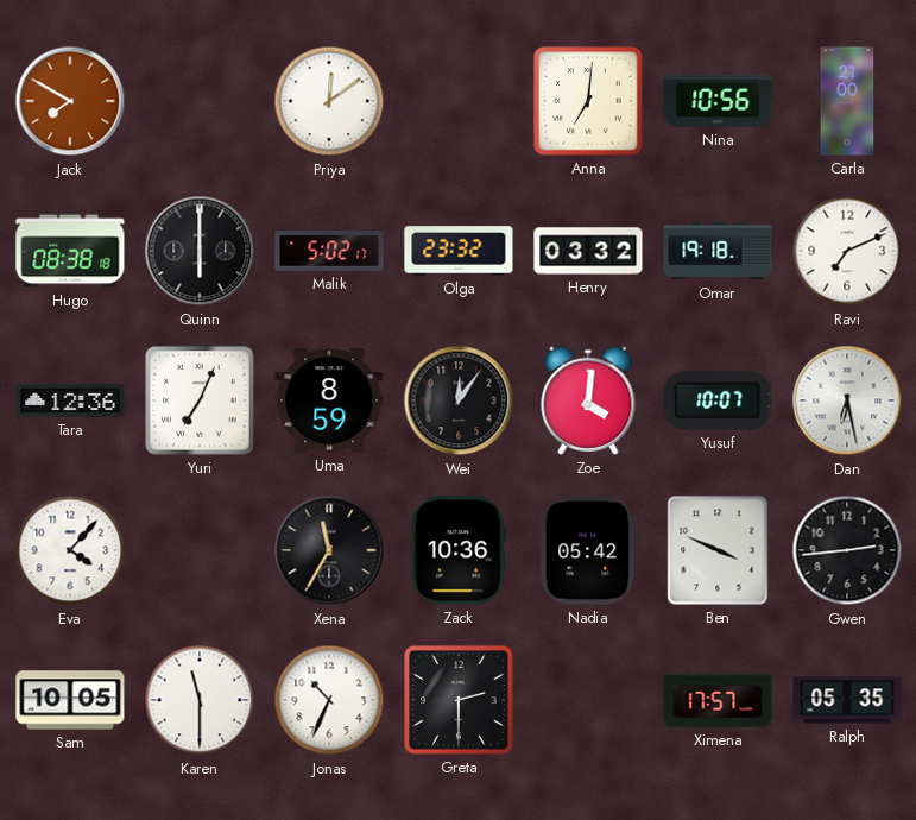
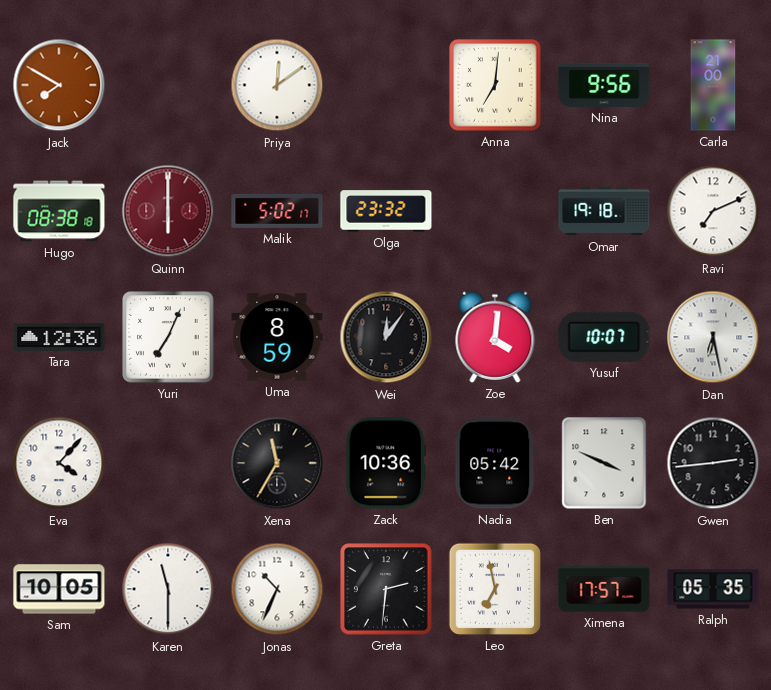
Nina: 10:56 -> 9:56
Quinn dial: black -> burgundy
Henry: 03:32 -> none
Greta: 2:30 -> 2:31
Leo: none -> 6:58
